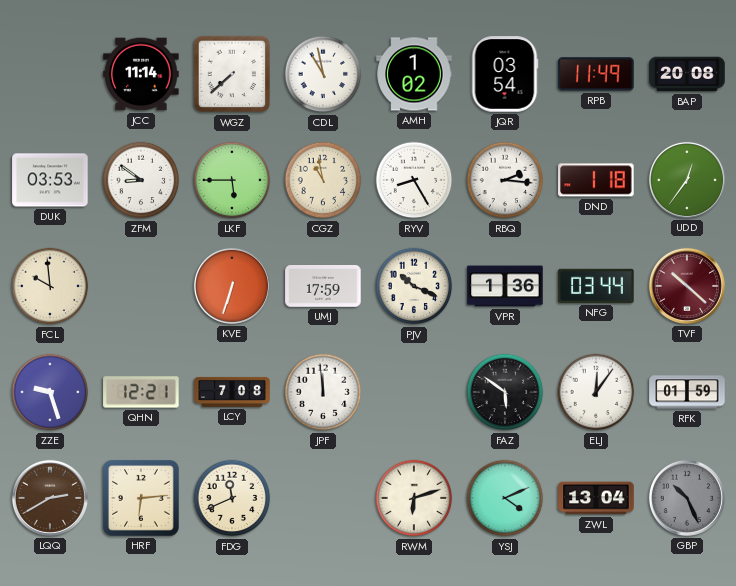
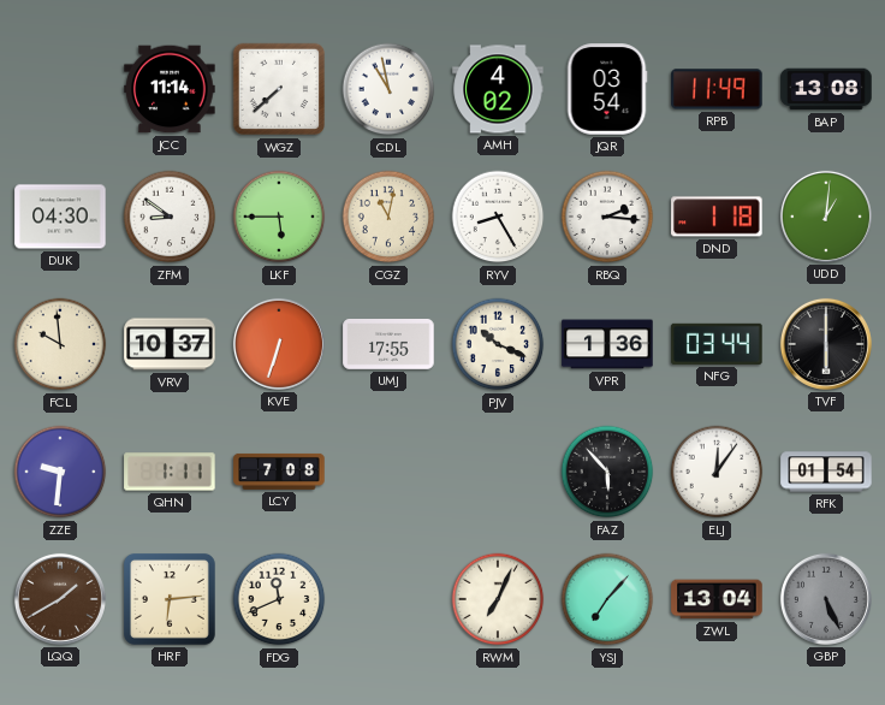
AMH: 1:02 -> 4:02
BAP: 20:08 -> 13:08
DUK: 03:53 -> 04:30
CGZ: 10:58 -> 11:02
UDD: 12:36 -> 1:01
VRV: none -> 10:37
UMJ: 17:59 -> 17:55
TVF: 10:22 -> 6:00
TVF dial: burgundy -> black
ZZE: 9:27 -> 9:31
QHN: 12:21 -> 1:11
JPF: 11:59 -> none
FAZ: 5:51 -> 5:53
RFK: 01:59 -> 01:54
LQQ: 2:40 -> 1:40
RWM: 6:12 -> 7:04
YSJ: 4:11 -> 7:07
GBP: 10:26 -> 5:26
